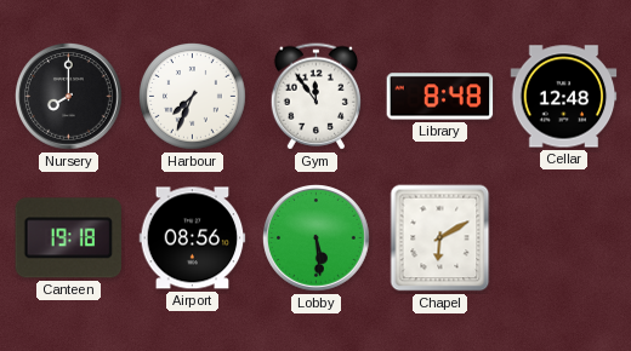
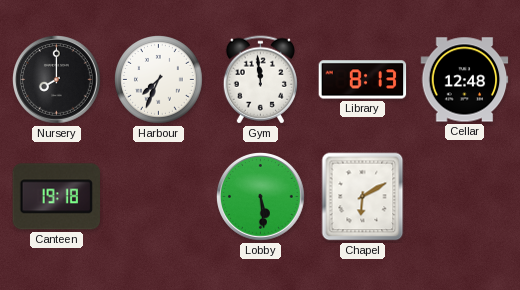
Gym: 11:54 -> 11:59
Library: 8:48 -> 8:13
Airport: 08:56 -> none
